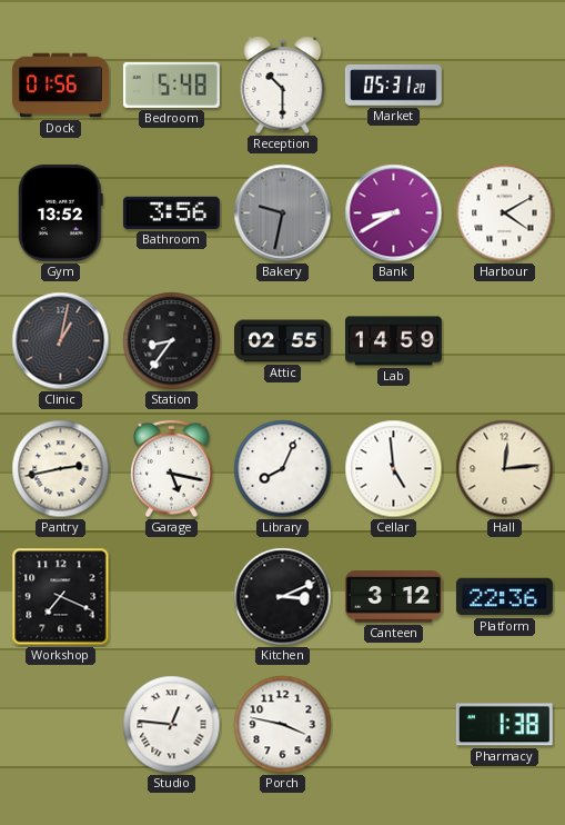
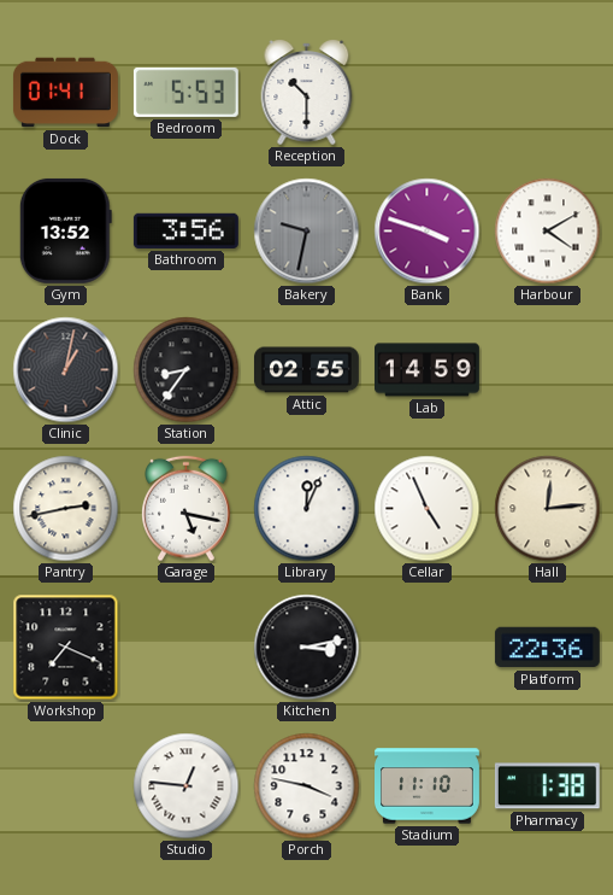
Dock: 01:56 -> 01:41
Bedroom: 5:48 -> 5:53
Market: 05:31 -> none
Bank: 8:40 -> 3:48
Library: 8:04 -> 12:04
Cellar: 4:59 -> 4:56
Kitchen: 3:11 -> 3:13
Canteen: 3:12 -> none
Stadium: none -> 11:10
